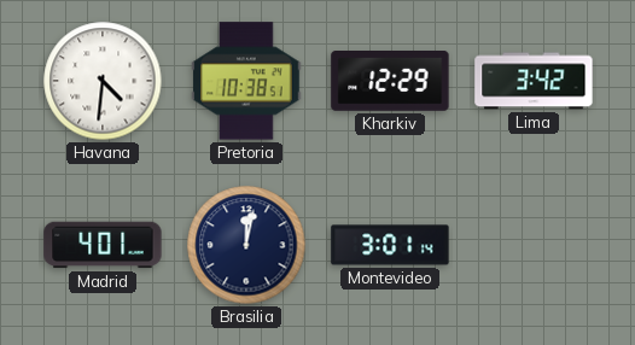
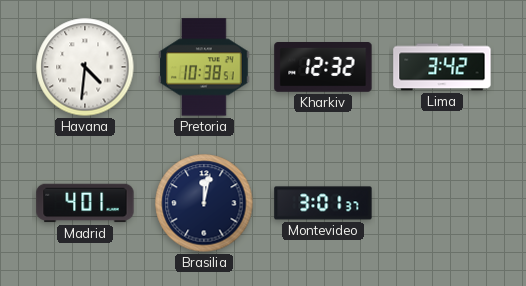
Kharkiv: 12:29 -> 12:32
Montevideo: 3:01:14 -> 3:01:37
